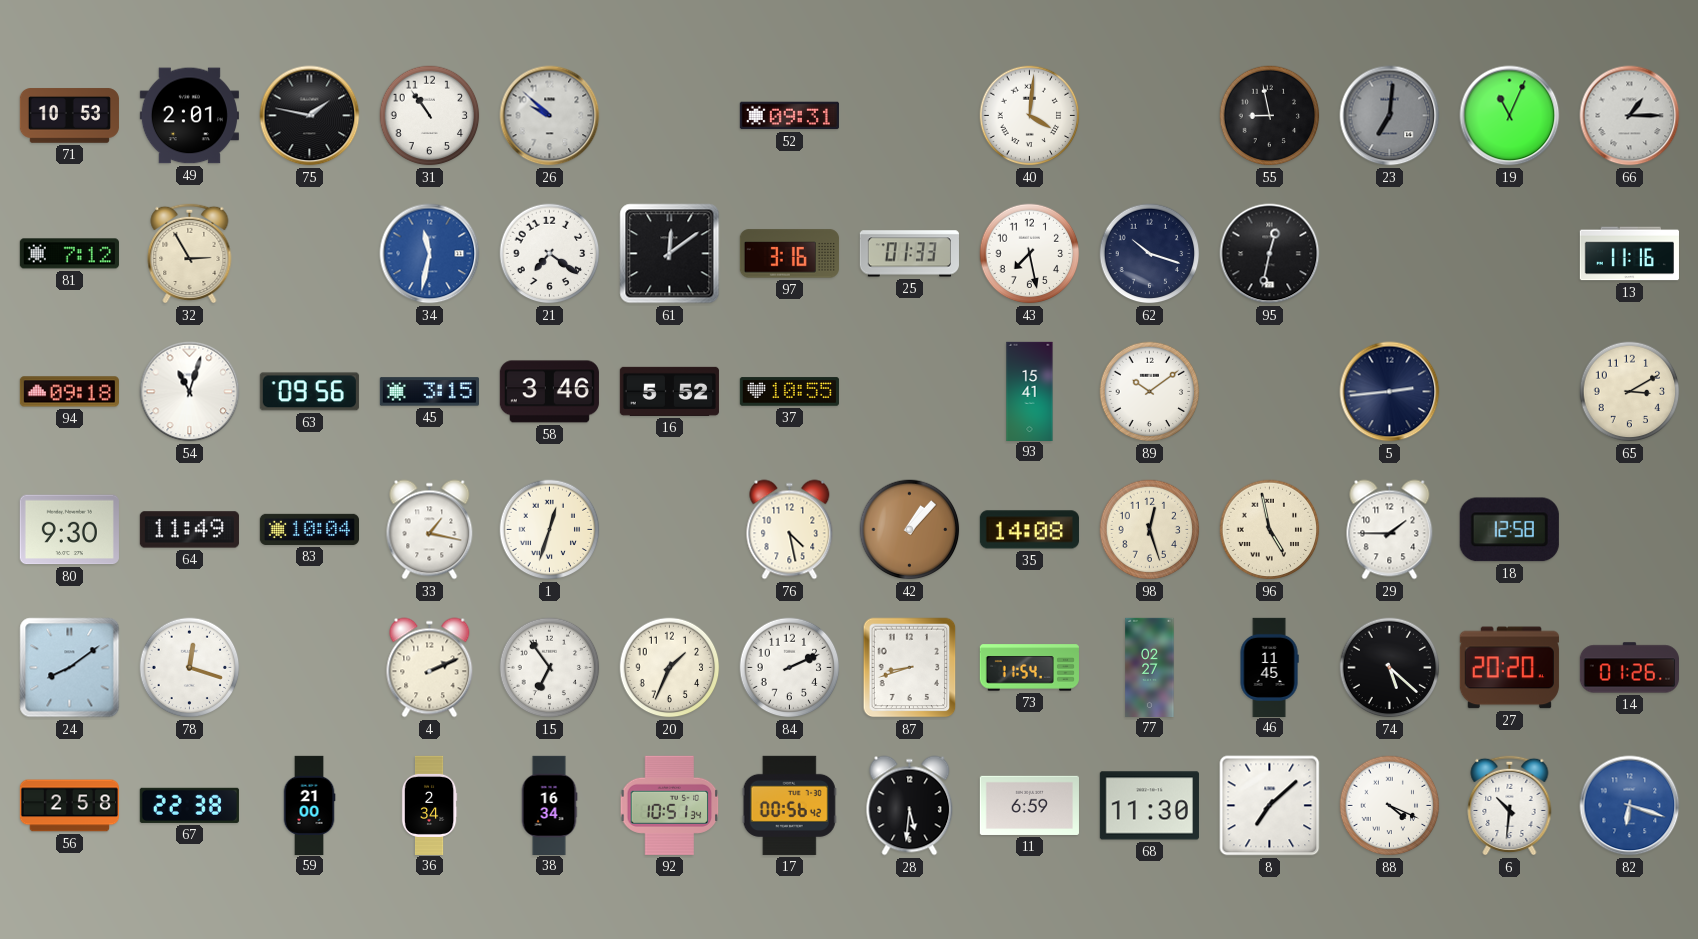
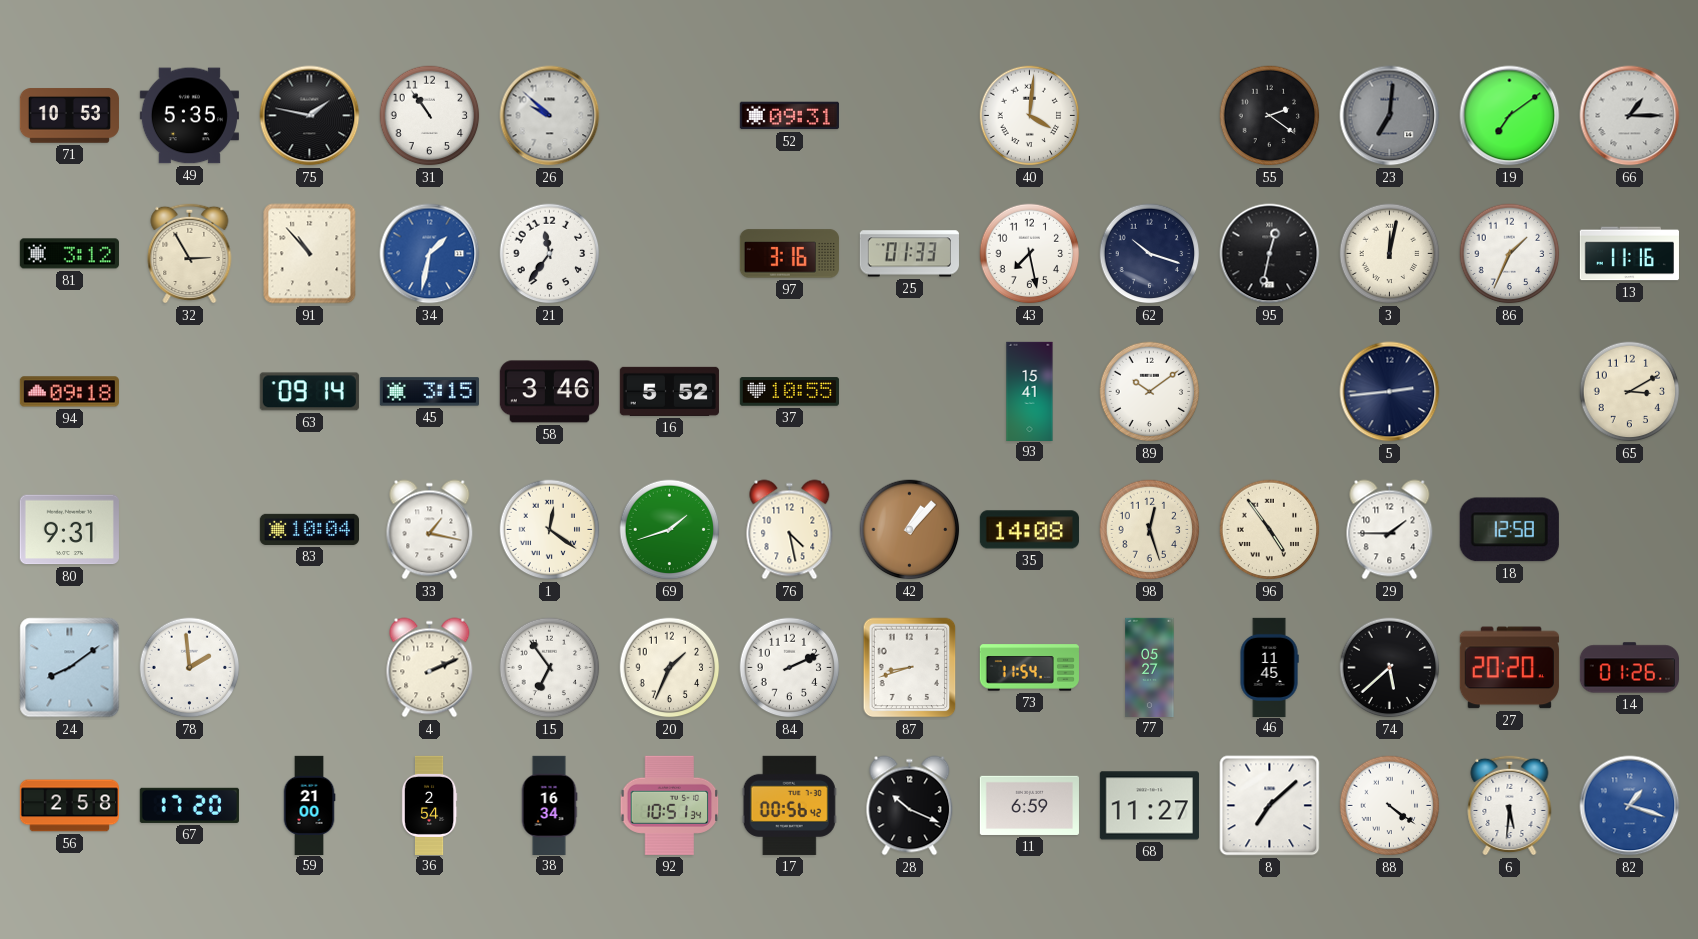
49: 2:01 -> 5:35
55: 8:58 -> 2:21
19: 11:04 -> 7:09
81: 7:12 -> 3:12
91: none -> 10:53
34: 11:32 -> 1:32
21: 7:21 -> 11:36
61: 12:09 -> none
3: none -> 12:02
86: none -> 1:34
54: 11:03 -> none
63: 09:56 -> 09:14
80: 9:30 -> 9:31
64: 11:49 -> none
1: 12:33 -> 12:21
69: none -> 1:42
96: 4:58 -> 4:54
78: 12:18 -> 1:59
77: 02:27 -> 05:27
74: 5:22 -> 5:38
67: 22:38 -> 17:20
36: 2:34 -> 2:54
28: 5:31 -> 10:19
68: 11:30 -> 11:27
88: 4:19 -> 4:21
6: 10:31 -> 5:31
82: 6:18 -> 1:18
